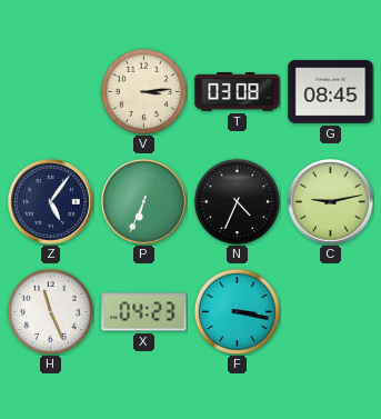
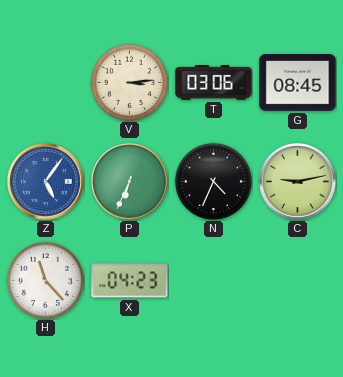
T: 03:08 -> 03:06
Z dial: navy -> blue
H: 11:26 -> 11:23
F: 3:17 -> none
